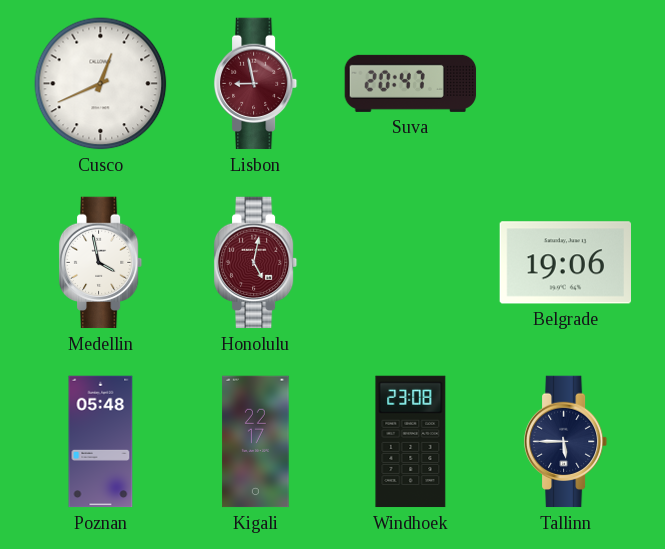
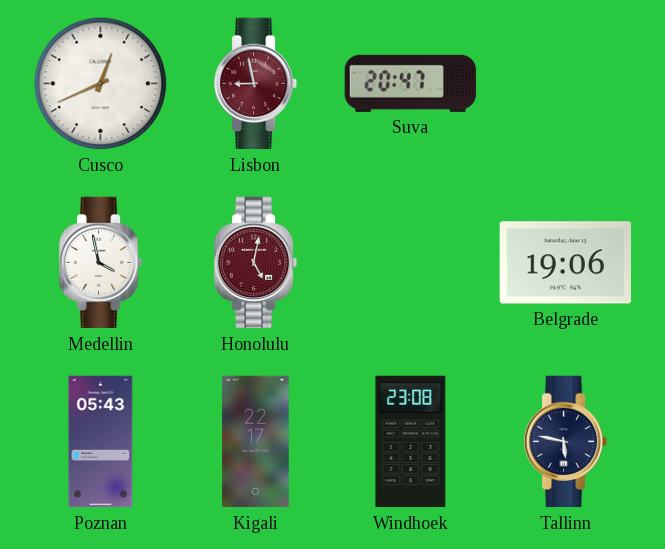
Poznan: 05:48 -> 05:43
Tallinn: 5:45 -> 5:47
